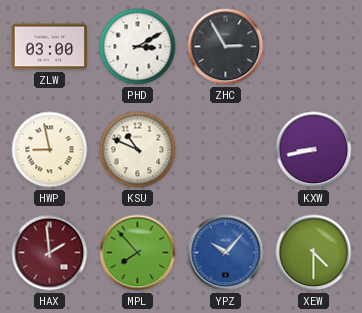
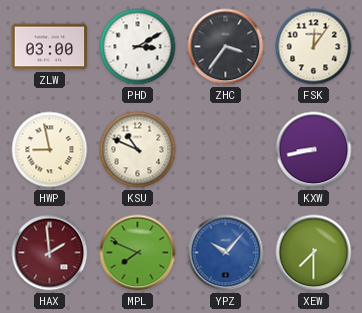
ZHC: 2:55 -> 3:36
FSK: none -> 12:06
MPL: 7:53 -> 7:49
XEW: 4:30 -> 7:30
